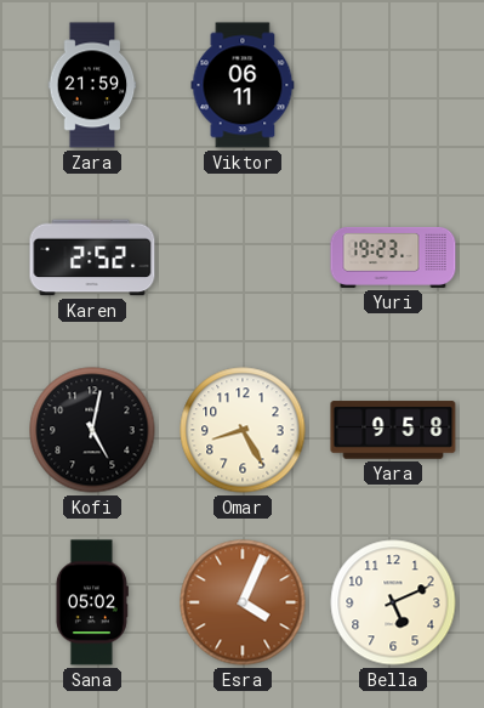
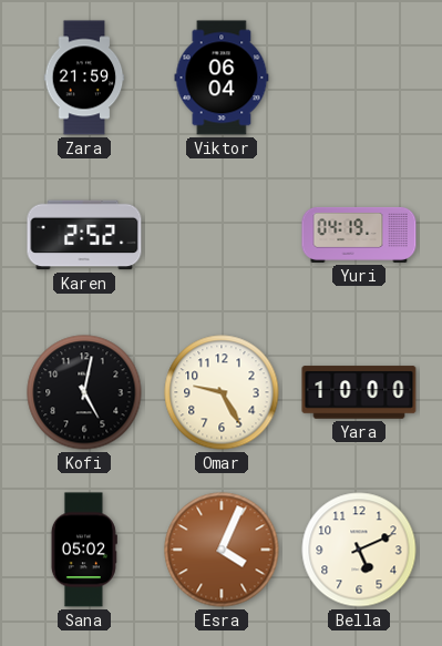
Viktor: 06:11 -> 06:04
Yuri: 19:23 -> 04:19
Omar: 8:25 -> 9:25
Yara: 9:58 -> 10:00
